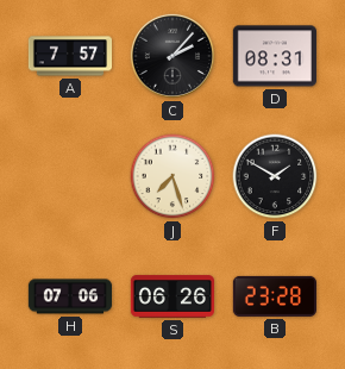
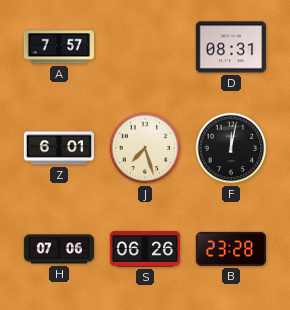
C: 2:07 -> none
Z: none -> 6:01
F: 1:50 -> 12:02
